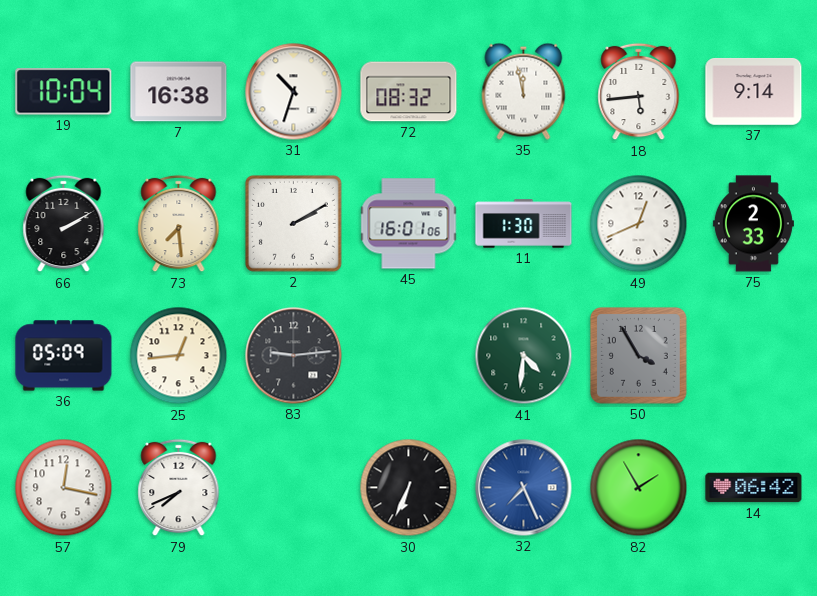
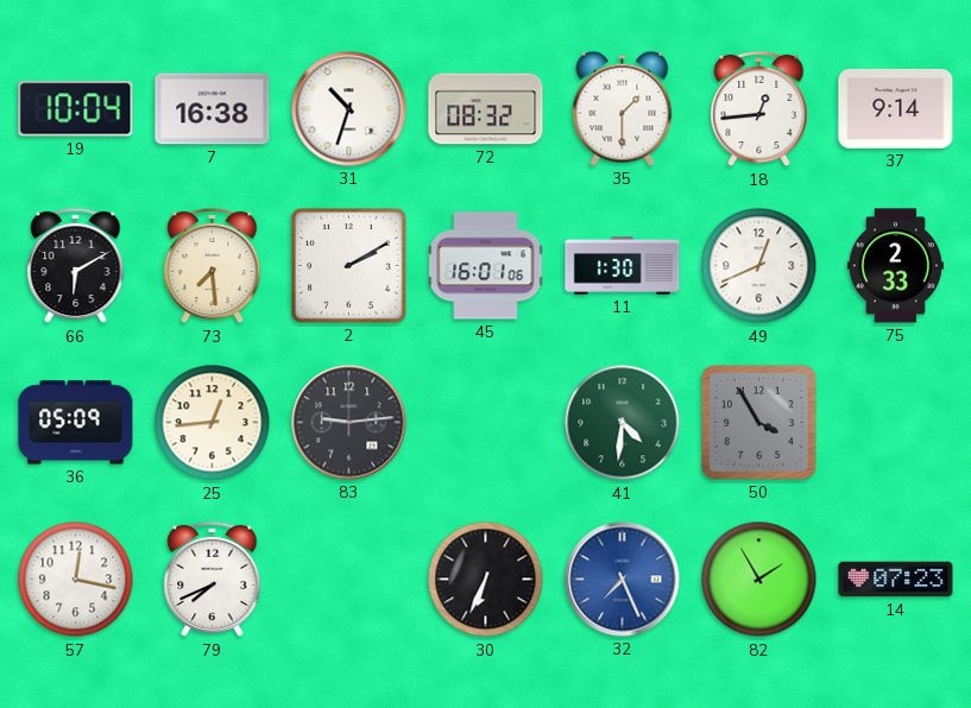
35: 11:58 -> 1:30
18: 5:44 -> 12:44
66: 2:10 -> 6:10
14: 06:42 -> 07:23
